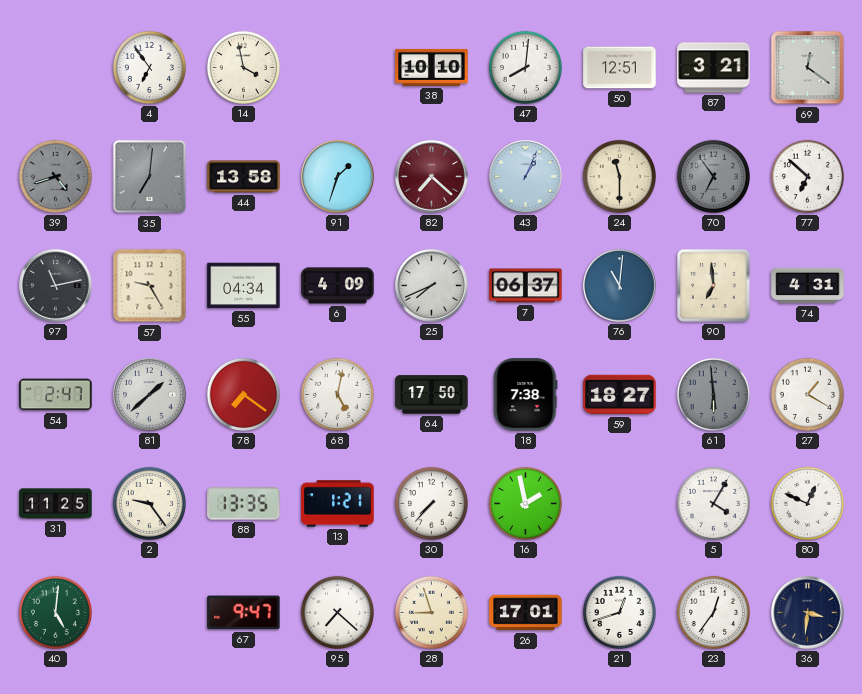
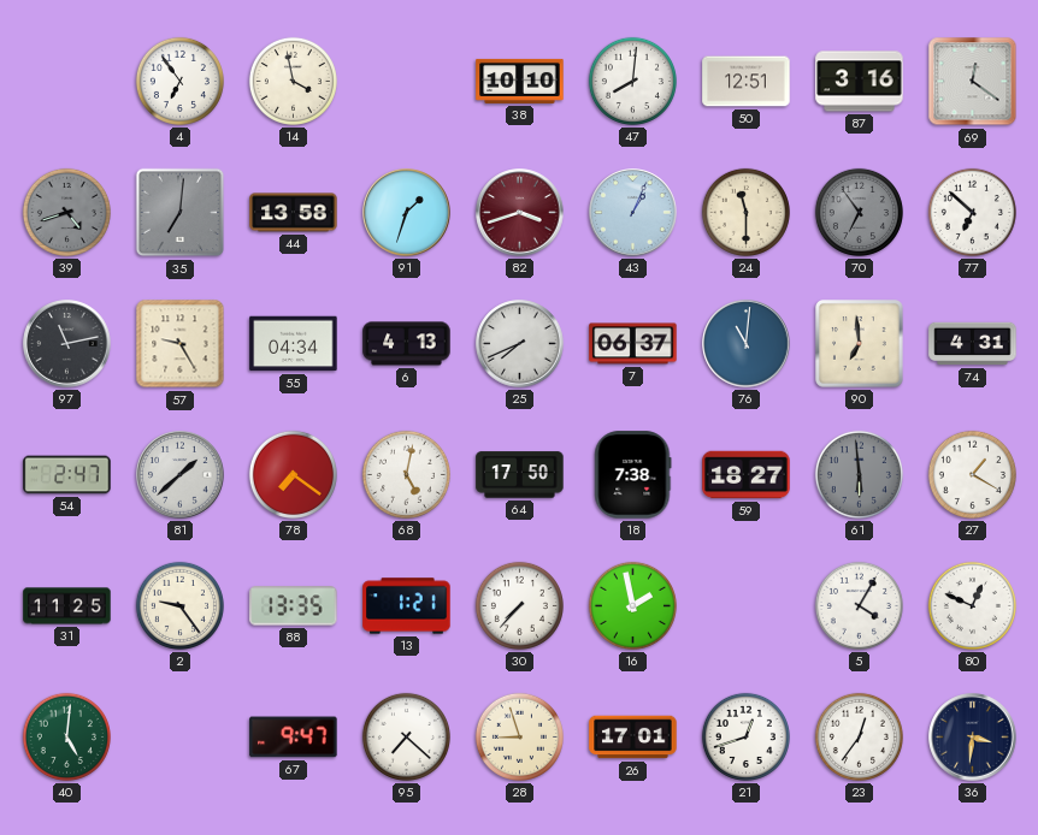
87: 3:21 -> 3:16
82: 7:22 -> 3:42
6: 4:09 -> 4:13
